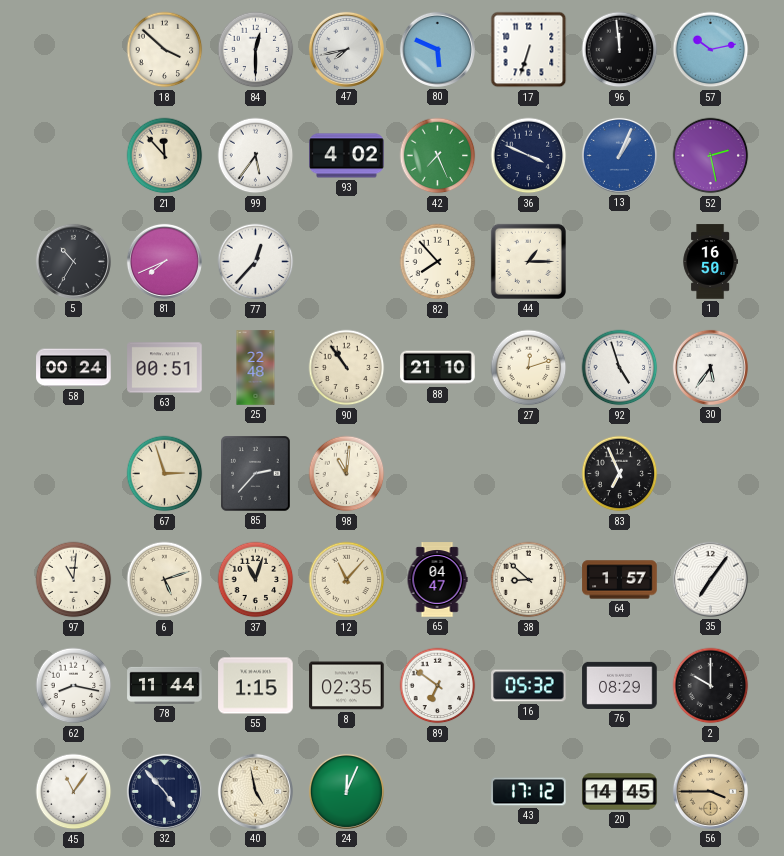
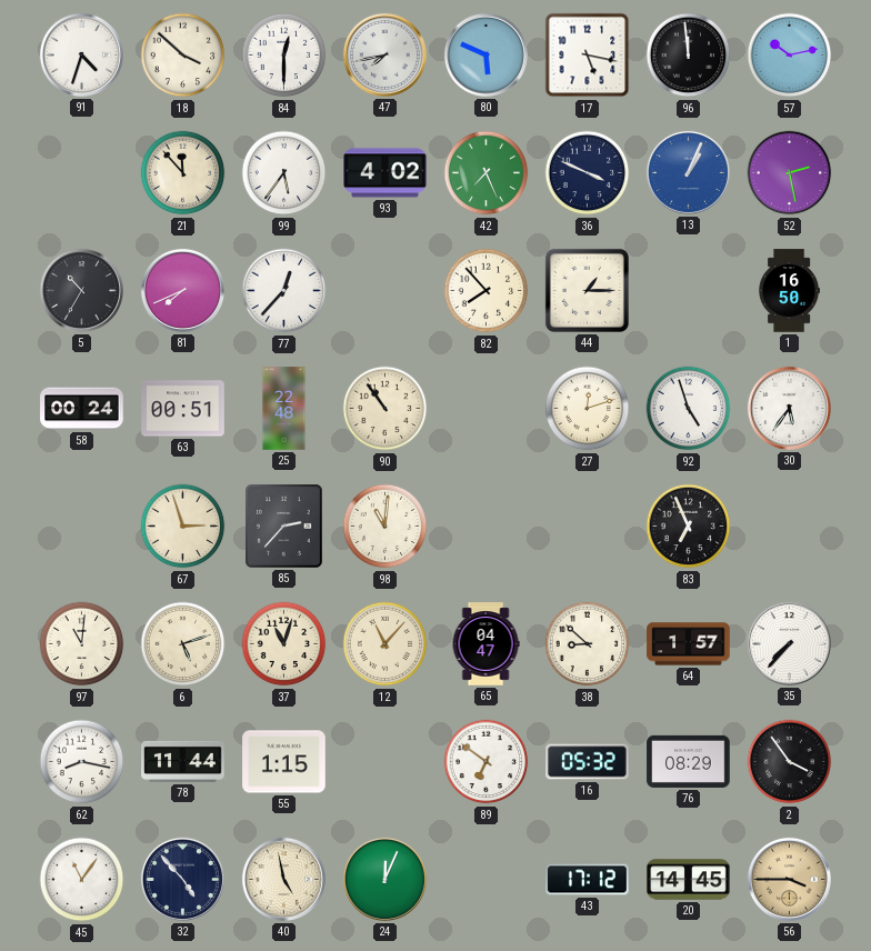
91: none -> 4:33
17: 6:33 -> 5:17
88: 21:10 -> none
35: 7:06 -> 7:37
8: 02:35 -> none
2: 10:00 -> 3:54
